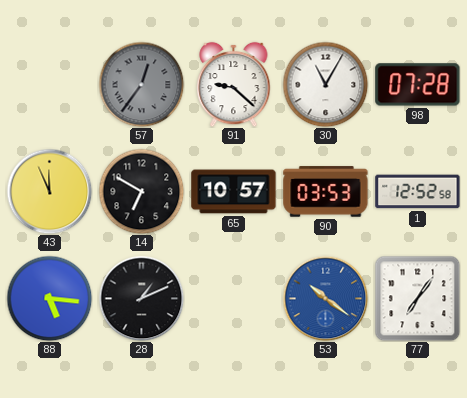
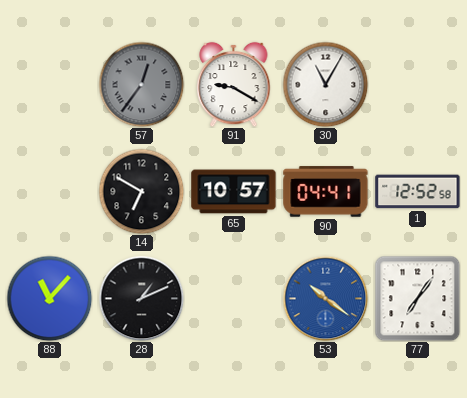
91: 9:22 -> 9:20
98: 07:28 -> none
43: 11:56 -> none
90: 03:53 -> 04:41
88: 5:16 -> 11:07
